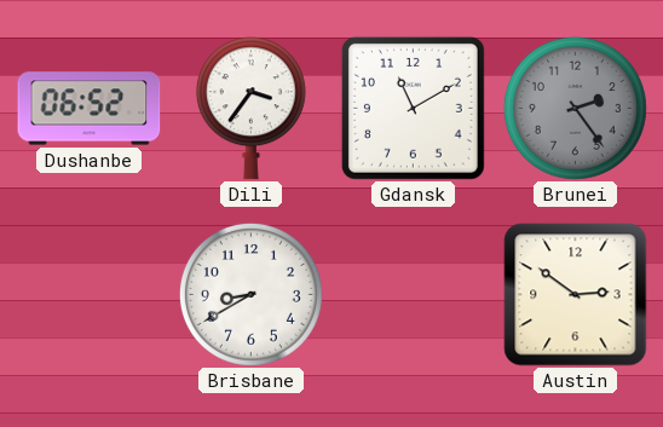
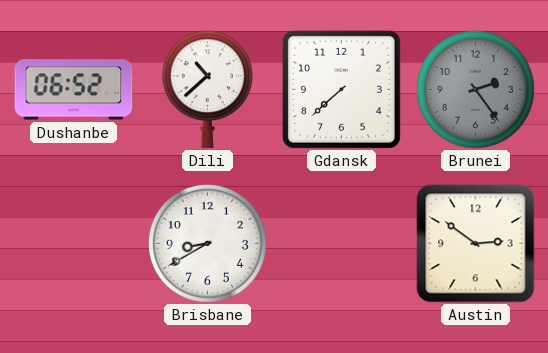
Dili: 3:36 -> 10:38
Gdansk: 11:10 -> 7:38
